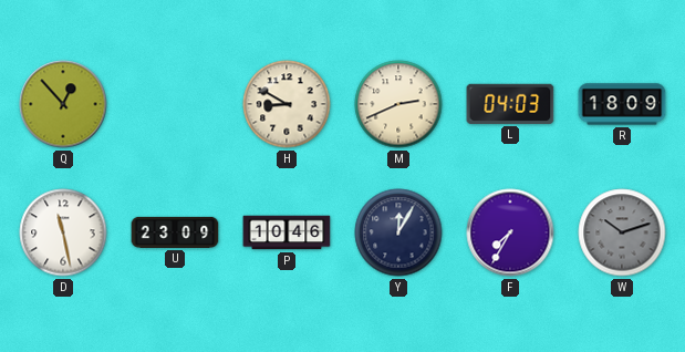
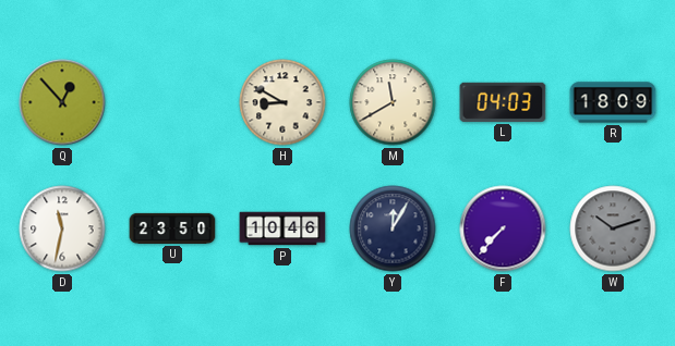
M: 2:41 -> 11:40
D: 11:28 -> 11:32
U: 23:09 -> 23:50
F: 7:35 -> 7:37
